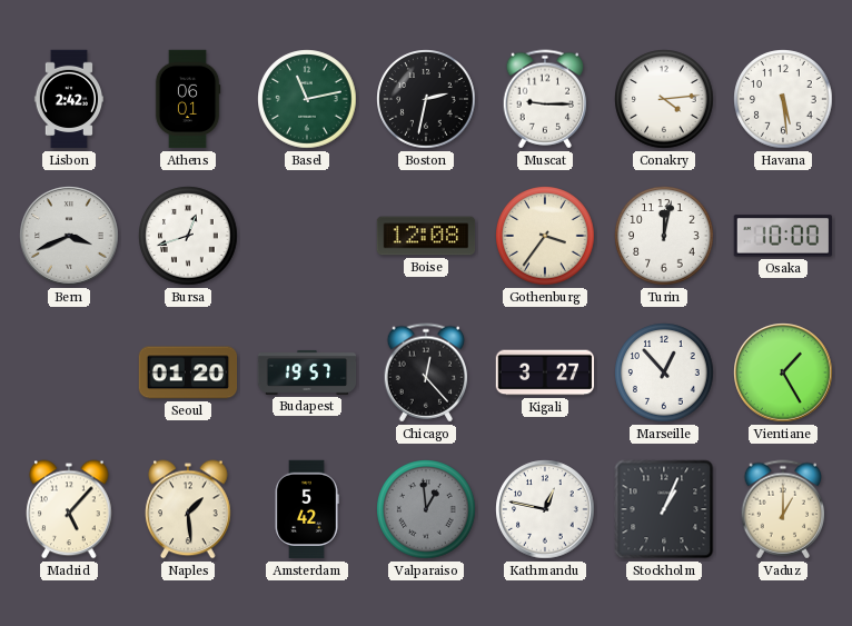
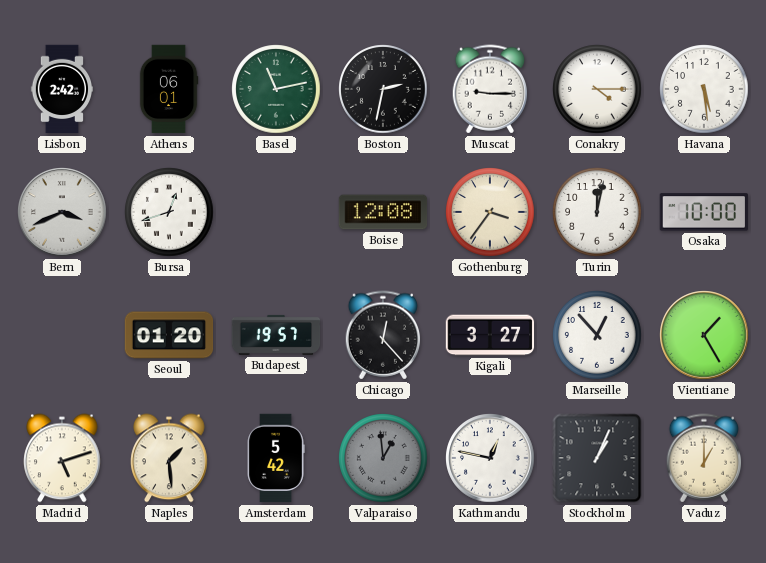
Conakry: 4:14 -> 4:15
Madrid: 5:07 -> 5:12
